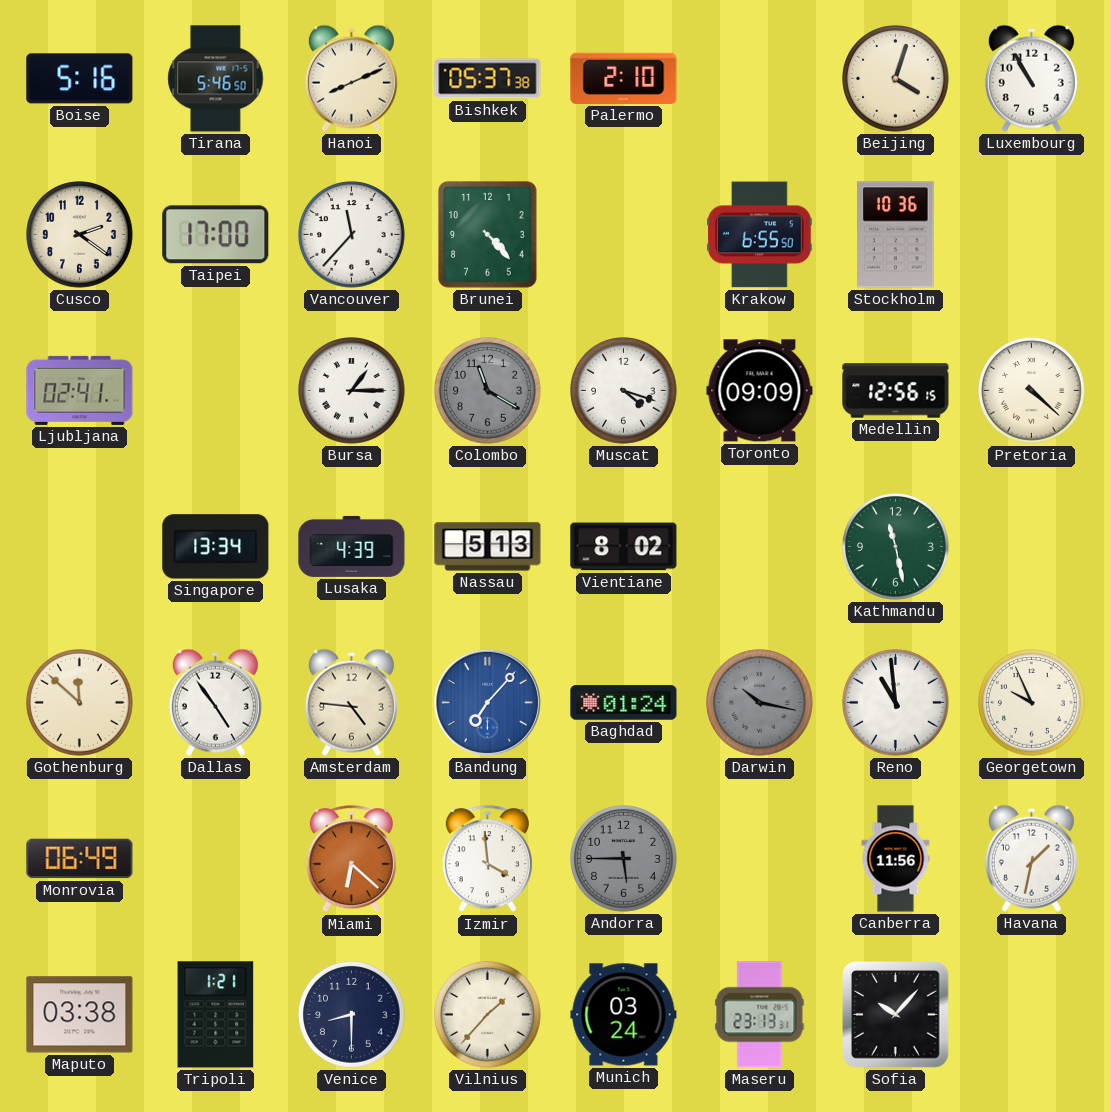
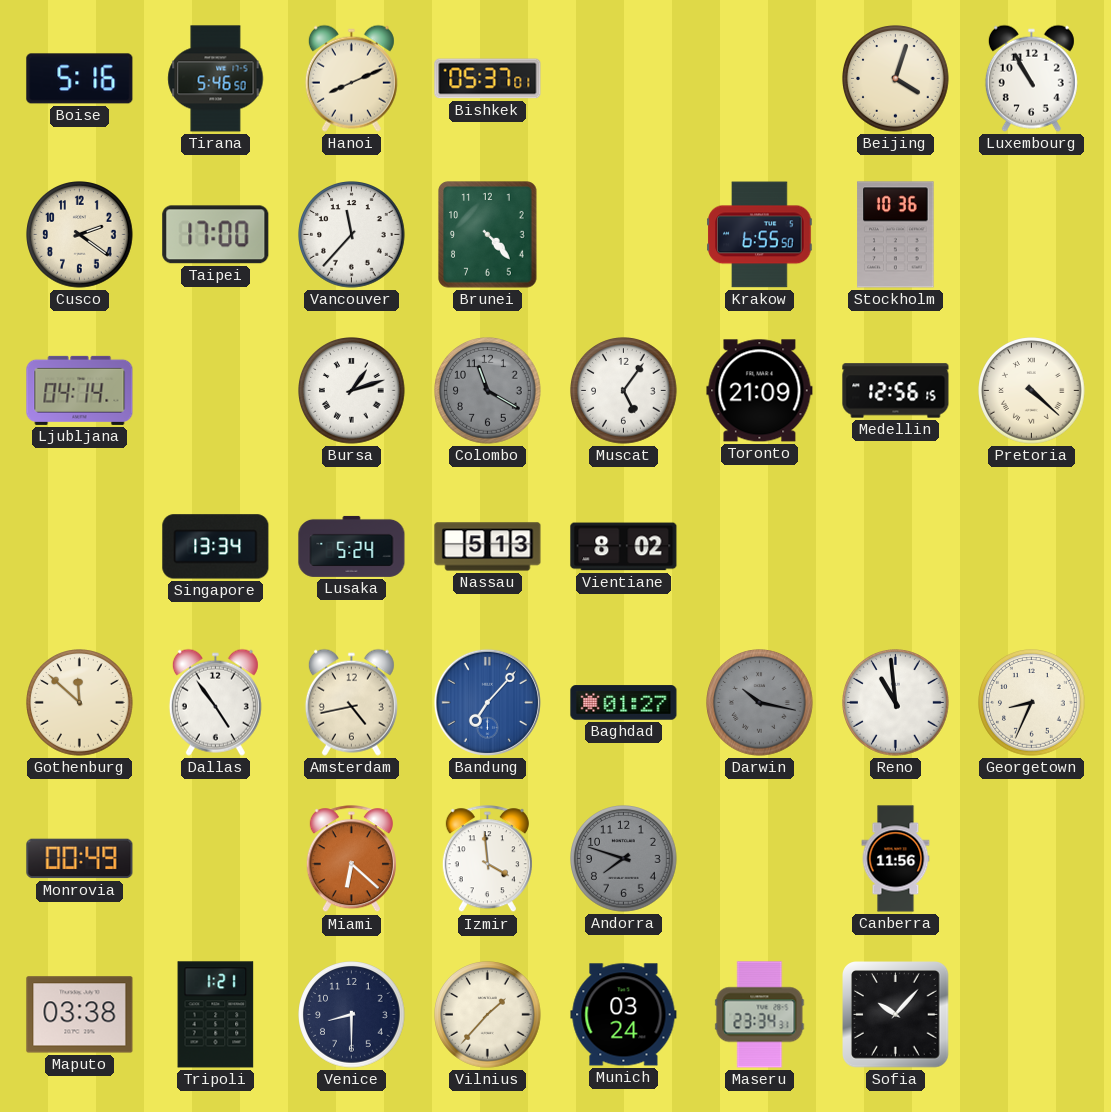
Bishkek: 05:37:38 -> 05:37:01
Palermo: 2:10 -> none
Ljubljana: 02:41 -> 04:14
Bursa: 1:15 -> 1:12
Muscat: 4:18 -> 5:06
Toronto: 09:09 -> 21:09
Lusaka: 4:39 -> 5:24
Kathmandu: 11:28 -> none
Amsterdam: 4:46 -> 4:43
Baghdad: 01:24 -> 01:27
Georgetown: 9:56 -> 8:34
Monrovia: 06:49 -> 00:49
Andorra: 5:45 -> 7:48
Havana: 1:32 -> none
Maseru: 23:13 -> 23:34
